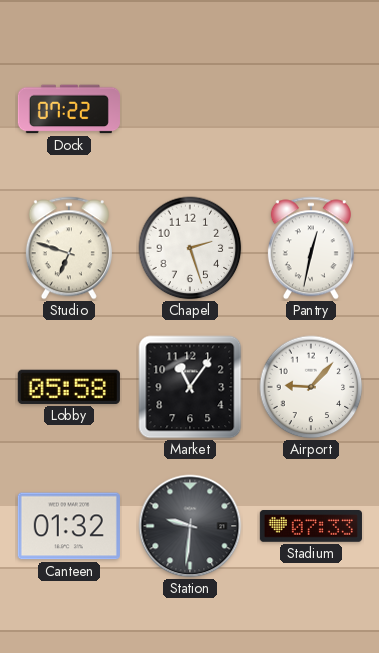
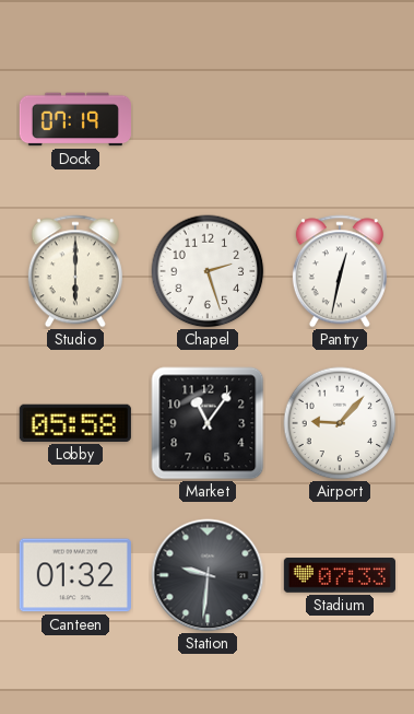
Dock: 07:22 -> 07:19
Studio: 6:48 -> 6:00
